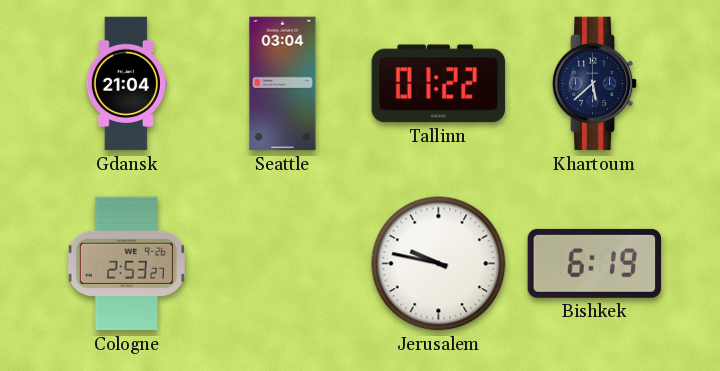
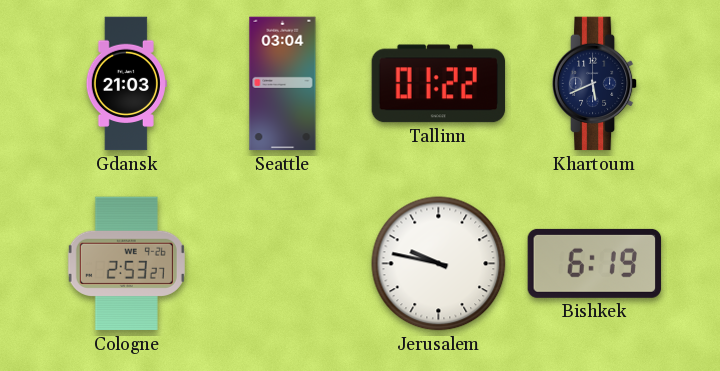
Gdansk: 21:04 -> 21:03
Khartoum: 5:38 -> 5:41
